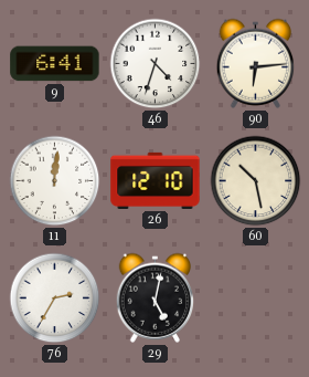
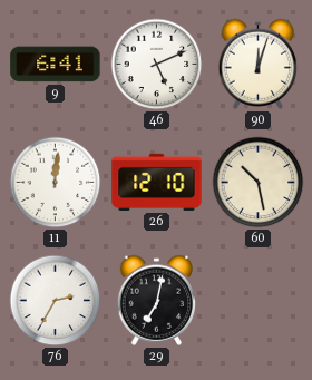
46: 4:33 -> 5:11
90: 6:14 -> 12:03
29: 5:02 -> 7:02
